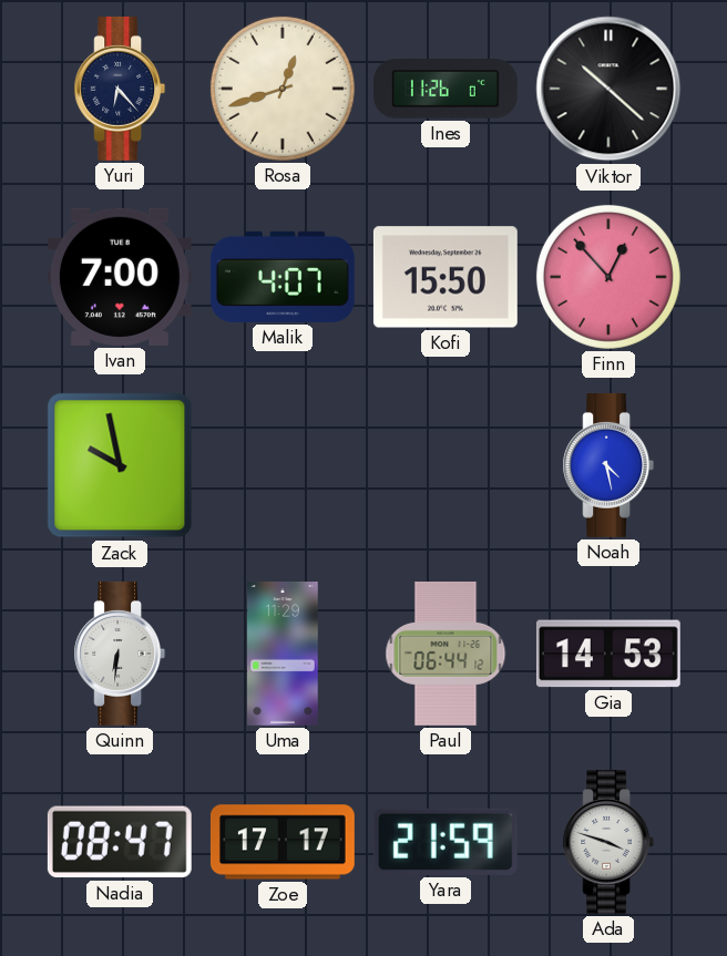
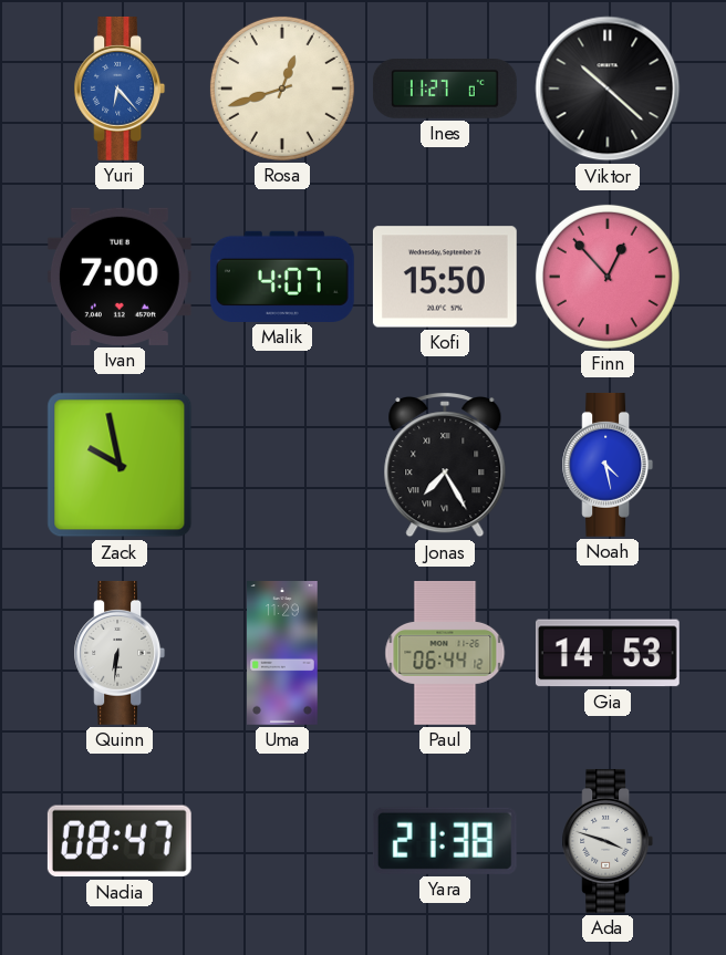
Yuri dial: navy -> blue
Ines: 11:26 -> 11:27
Jonas: none -> 7:25
Zoe: 17:17 -> none
Yara: 21:59 -> 21:38
